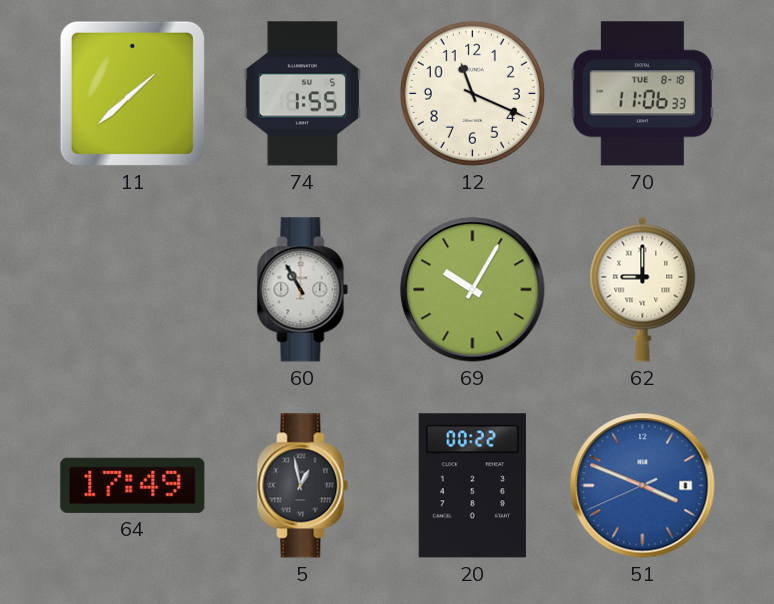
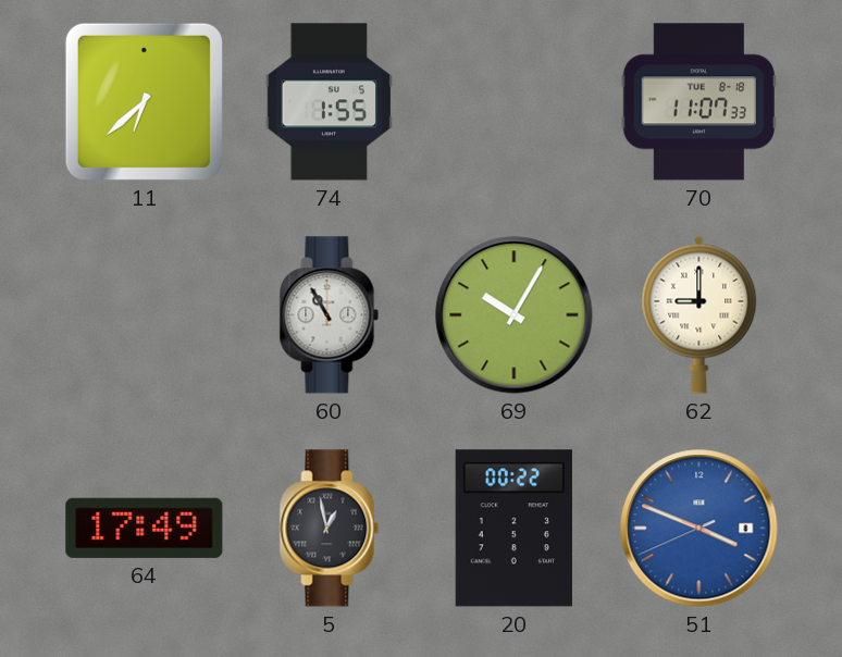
11: 1:38 -> 6:38
12: 11:19 -> none
70: 11:06 -> 11:07
